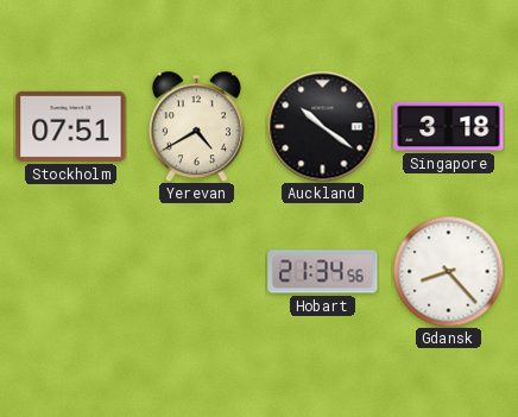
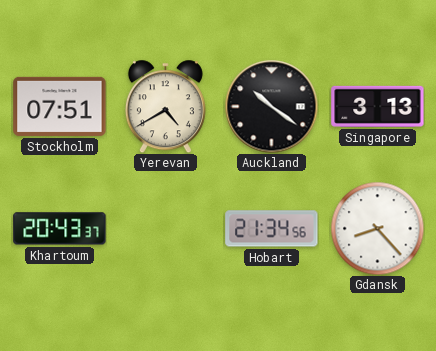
Singapore: 3:18 -> 3:13
Khartoum: none -> 20:43
